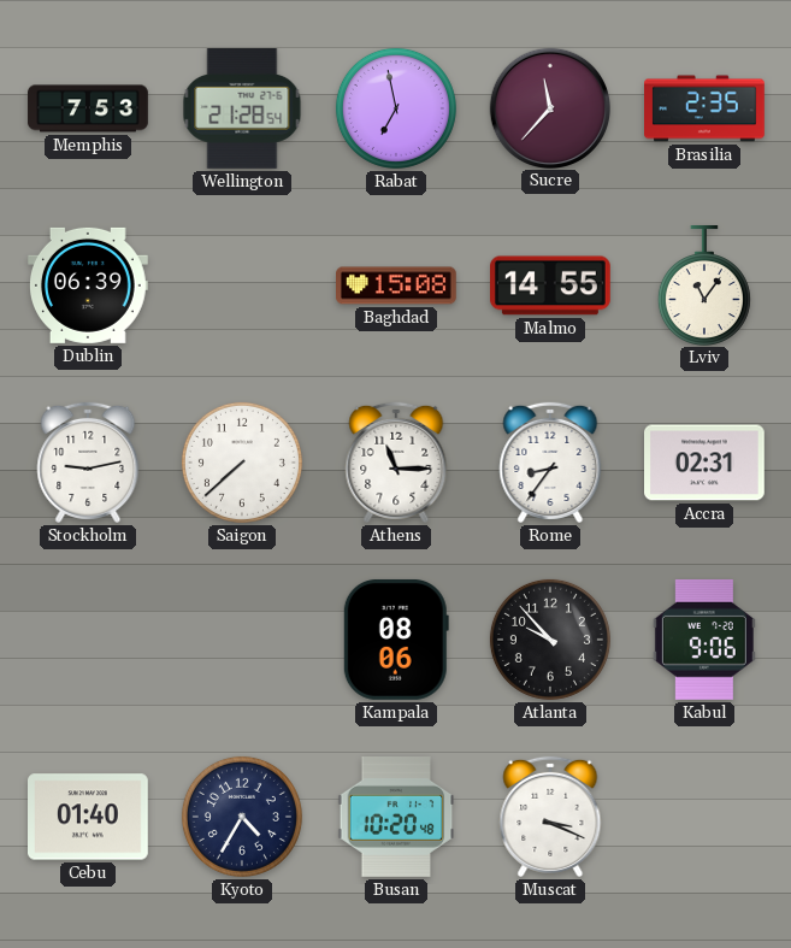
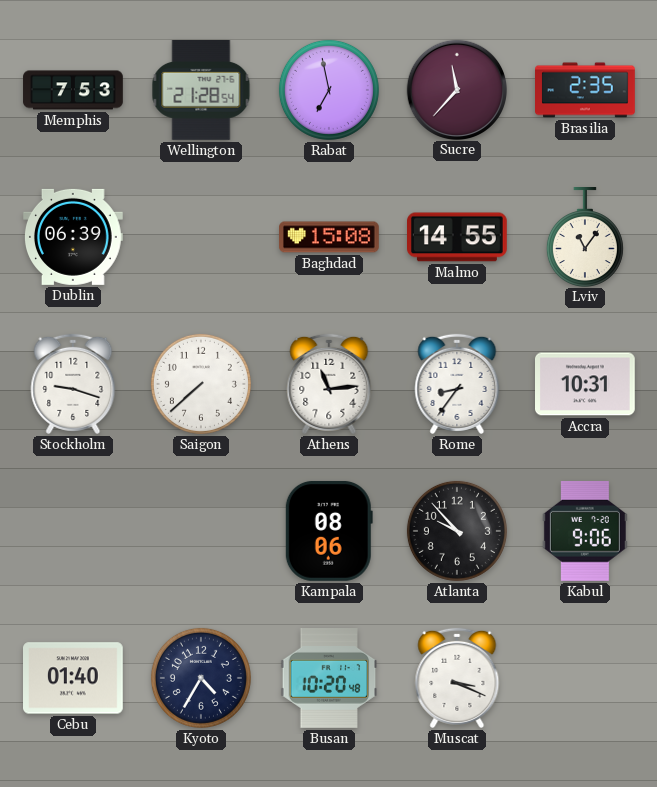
Stockholm: 9:13 -> 9:18
Athens: 11:15 -> 11:14
Accra: 02:31 -> 10:31
